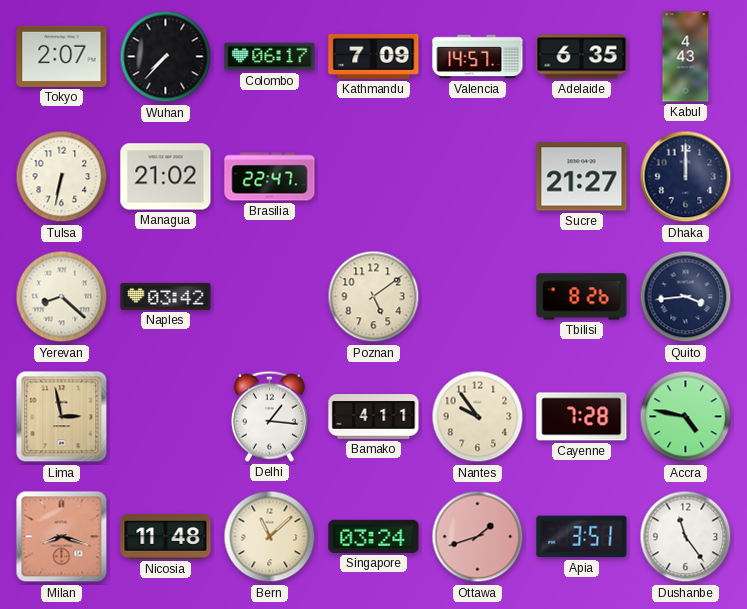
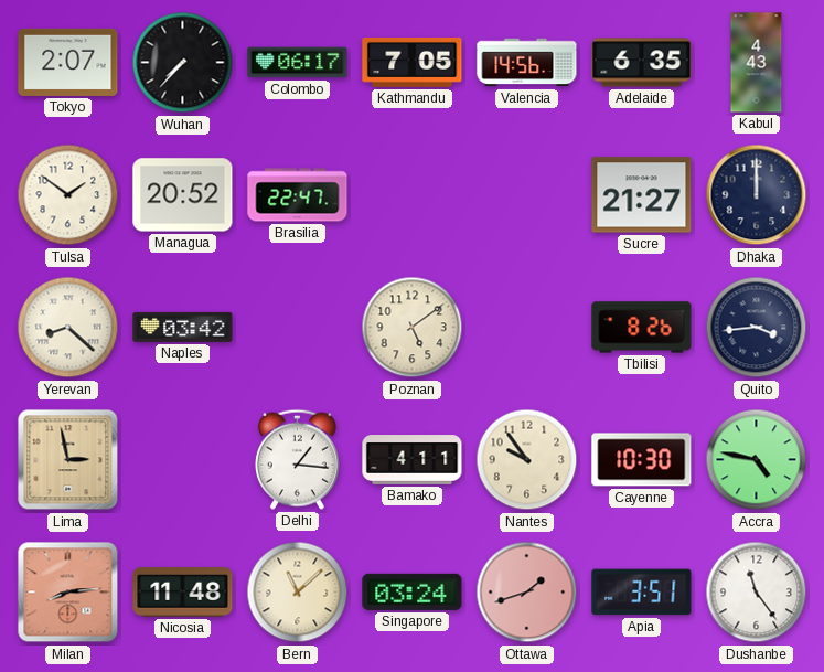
Kathmandu: 7:09 -> 7:05
Valencia: 14:57 -> 14:56
Tulsa: 6:32 -> 1:51
Managua: 21:02 -> 20:52
Cayenne: 7:28 -> 10:30
Milan: 8:18 -> 8:14
